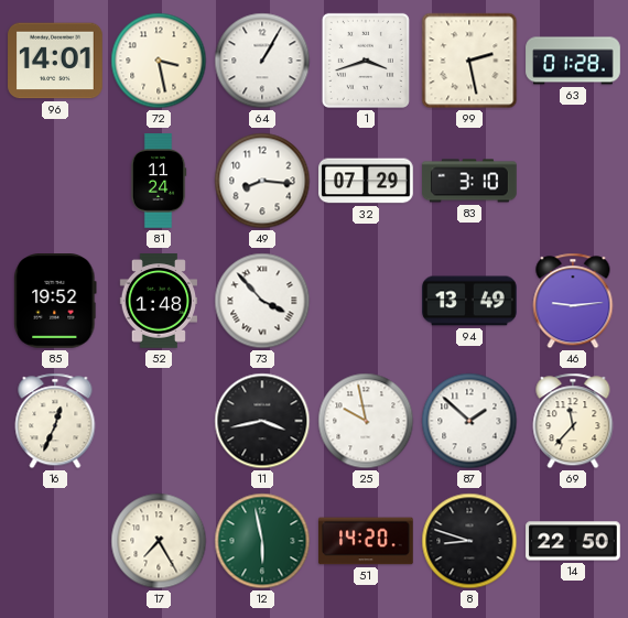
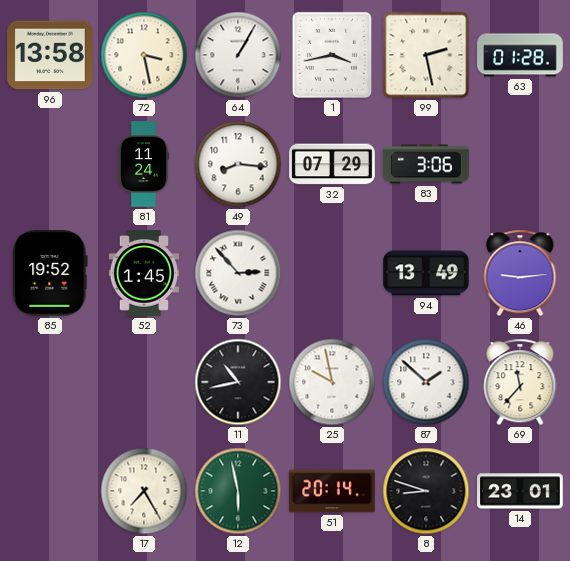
96: 14:01 -> 13:58
1: 3:42 -> 3:43
83: 3:10 -> 3:06
52: 1:48 -> 1:45
73: 3:53 -> 2:53
16: 12:34 -> none
11: 3:43 -> 10:43
51: 14:20 -> 20:14
14: 22:50 -> 23:01
